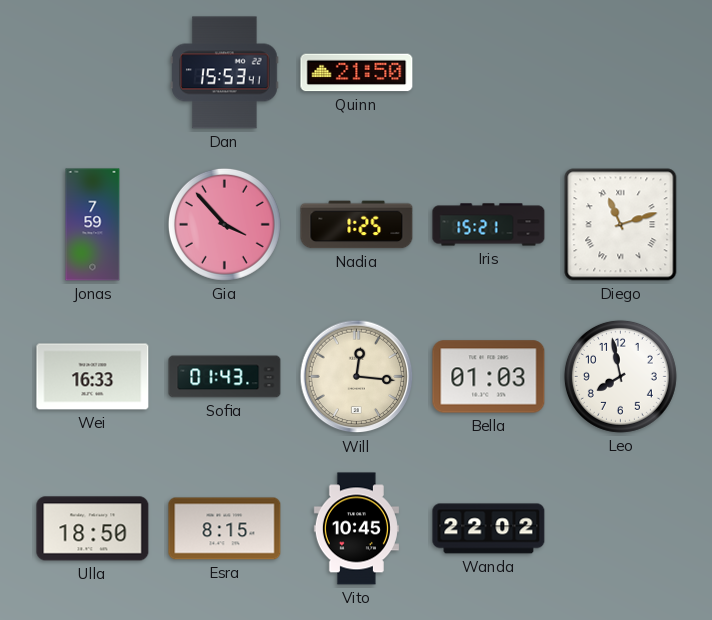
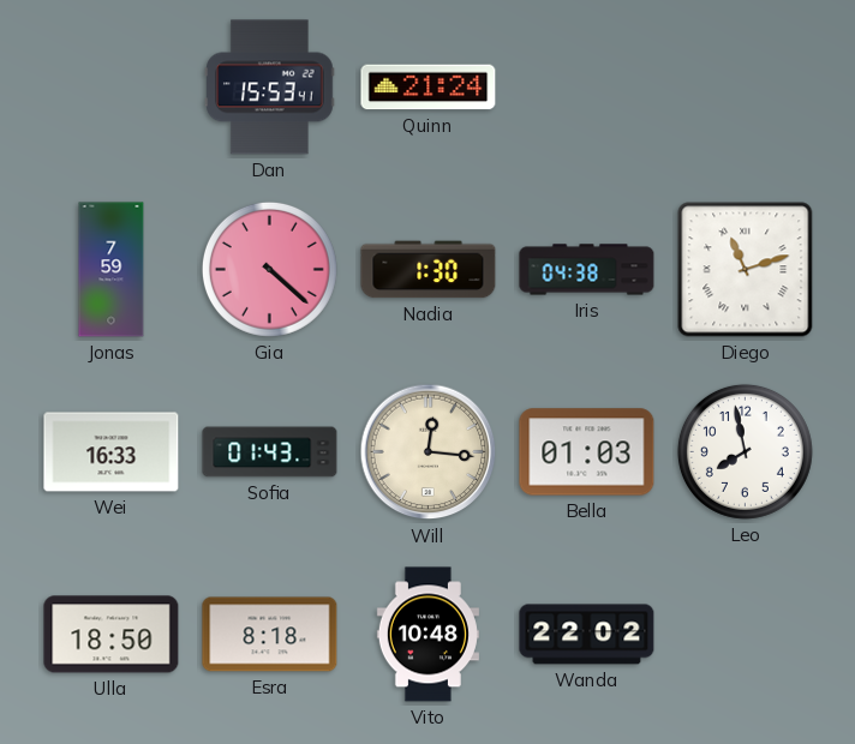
Quinn: 21:50 -> 21:24
Gia: 3:53 -> 4:22
Nadia: 1:25 -> 1:30
Iris: 15:21 -> 04:38
Esra: 8:15 -> 8:18
Vito: 10:45 -> 10:48
